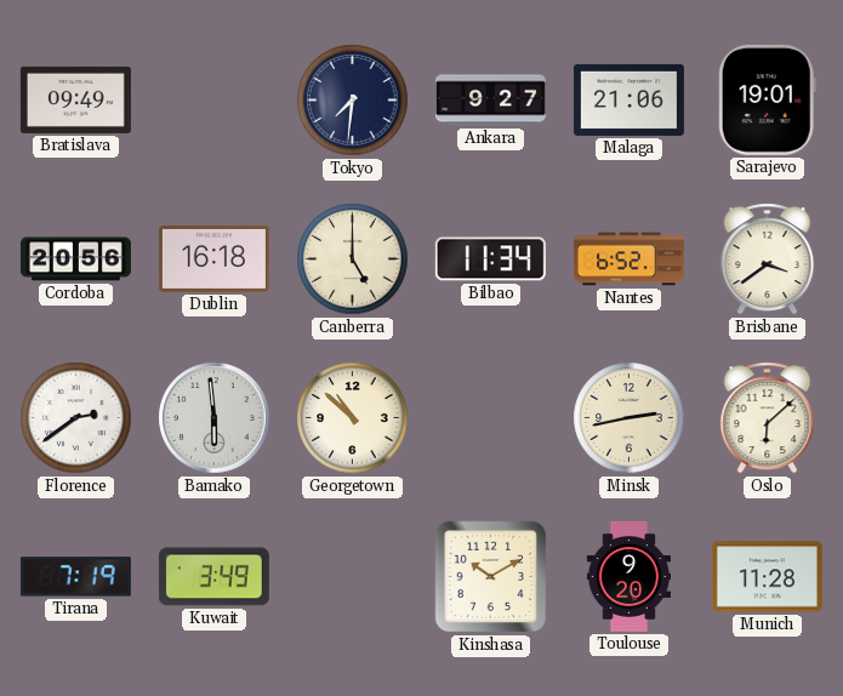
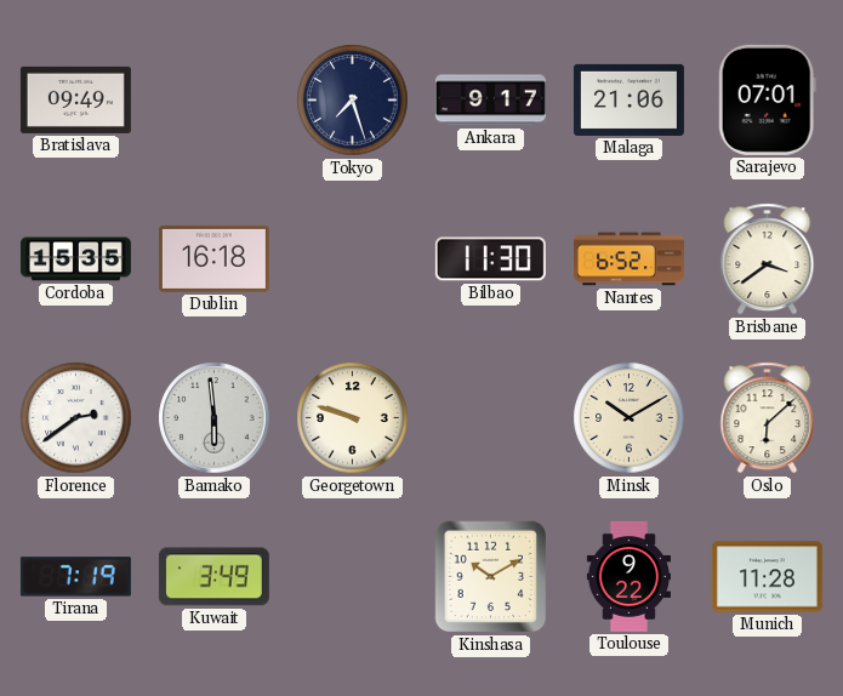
Tokyo: 7:31 -> 7:27
Ankara: 9:27 -> 9:17
Sarajevo: 19:01 -> 07:01
Cordoba: 20:56 -> 15:35
Canberra: 5:00 -> none
Bilbao: 11:34 -> 11:30
Georgetown: 10:52 -> 9:48
Minsk: 2:43 -> 10:10
Toulouse: 9:20 -> 9:22
